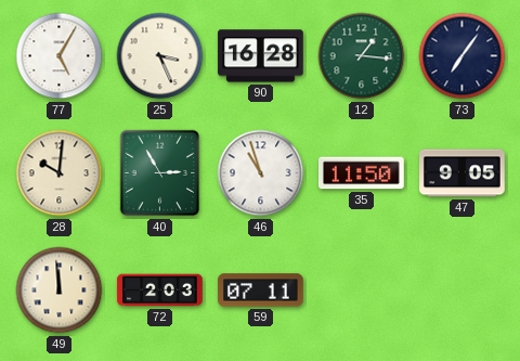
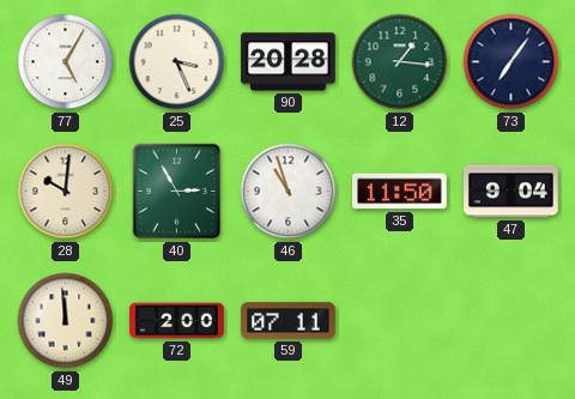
90: 16:28 -> 20:28
47: 9:05 -> 9:04
72: 2:03 -> 2:00
